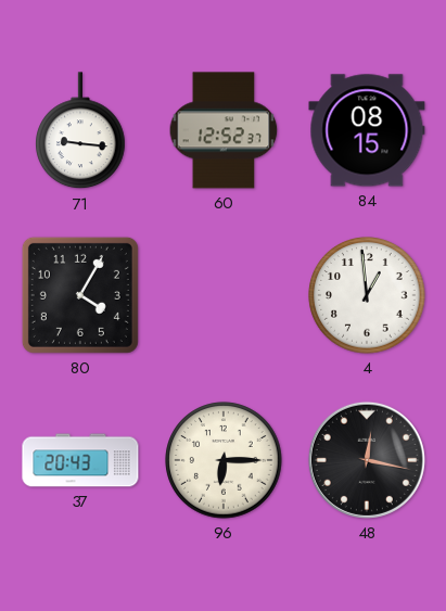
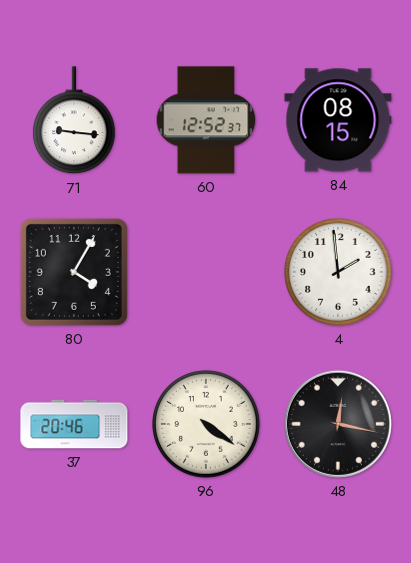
4: 12:59 -> 1:59
37: 20:43 -> 20:46
96: 6:15 -> 4:21
